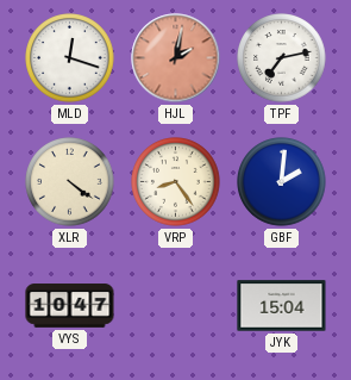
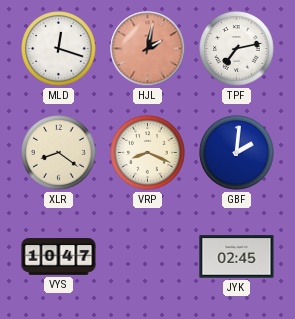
XLR: 4:21 -> 8:21
VRP: 8:24 -> 8:19
JYK: 15:04 -> 02:45
